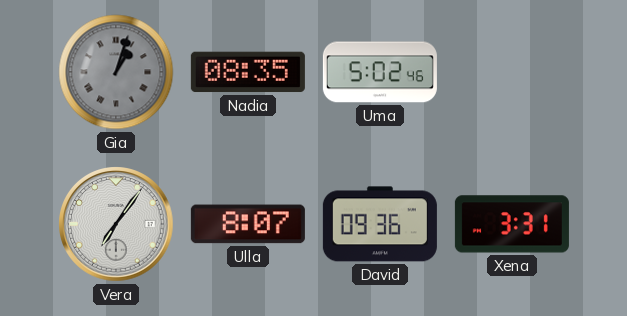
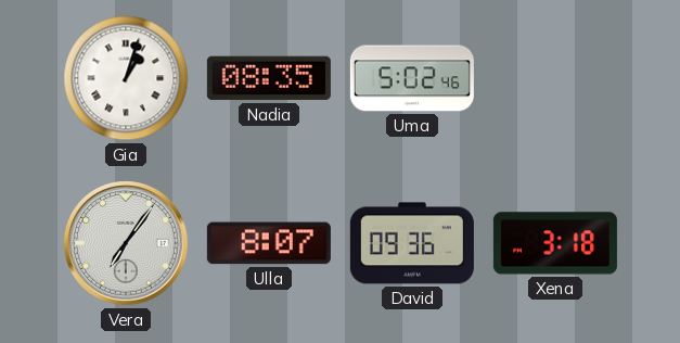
Gia dial: grey -> white
Xena: 3:31 -> 3:18
